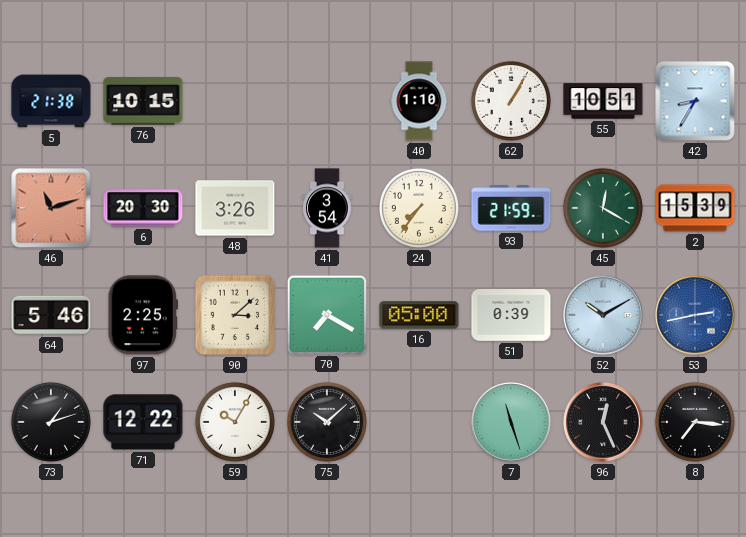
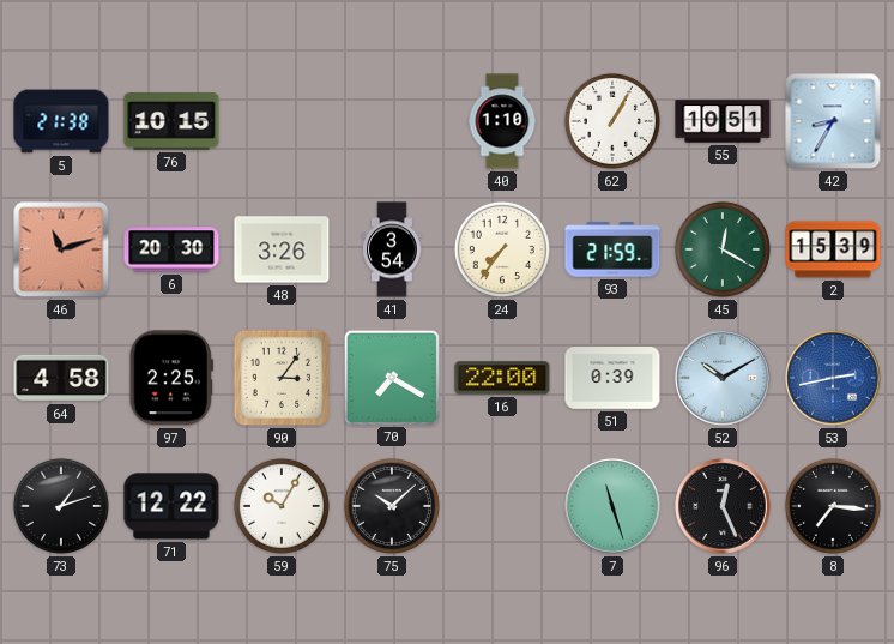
64: 5:46 -> 4:58
90: 3:08 -> 3:06
16: 05:00 -> 22:00
